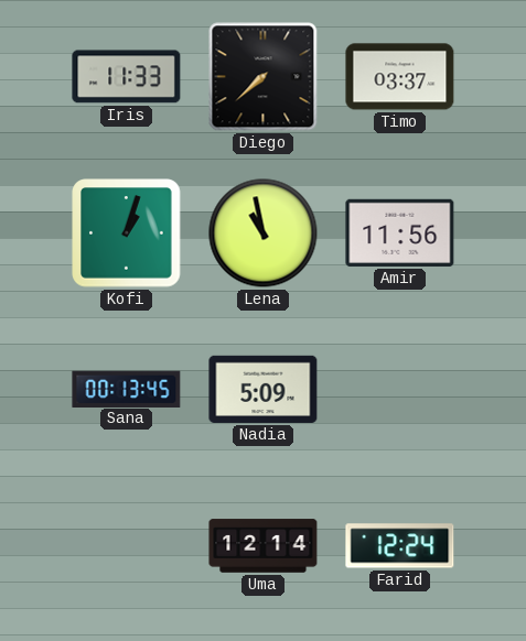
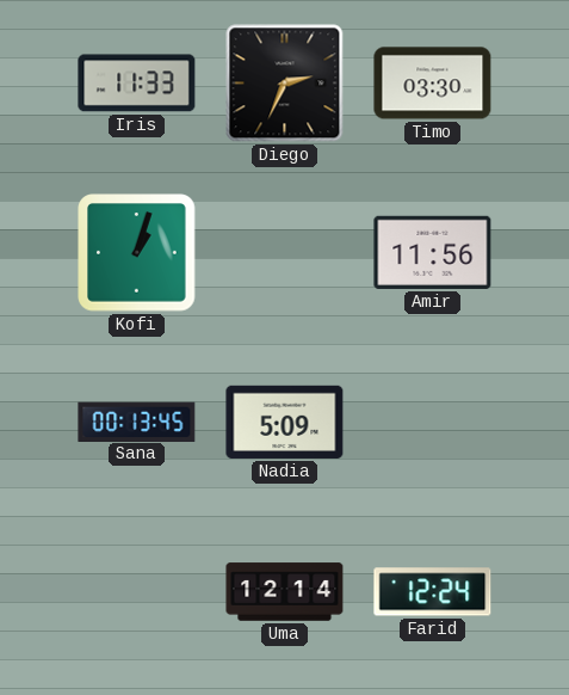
Diego: 7:38 -> 2:34
Timo: 03:37 -> 03:30
Lena: 10:58 -> none
